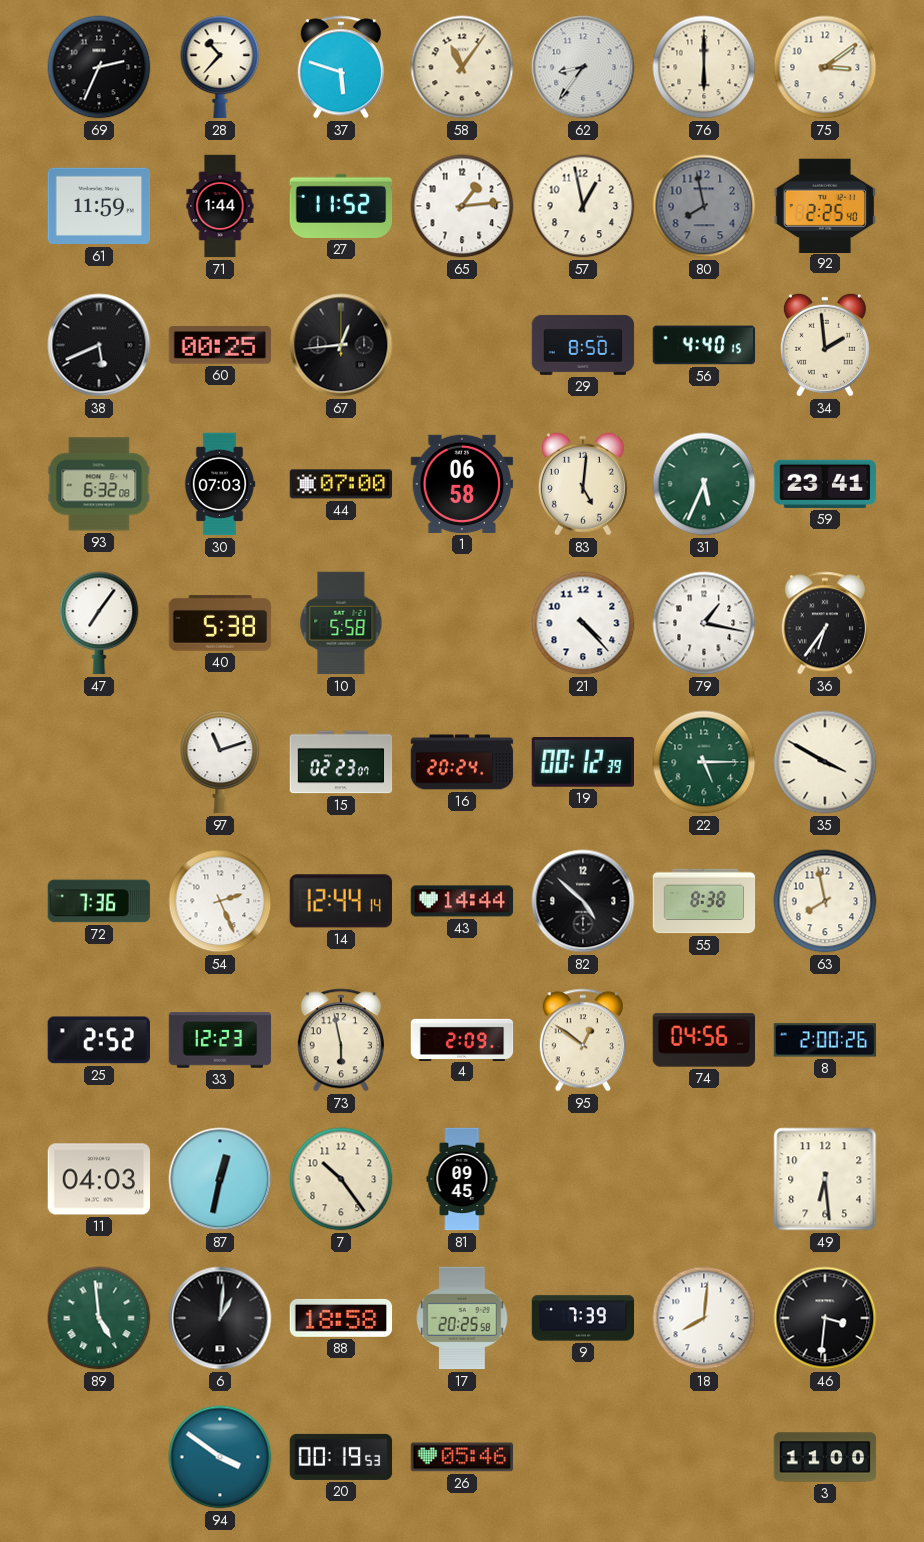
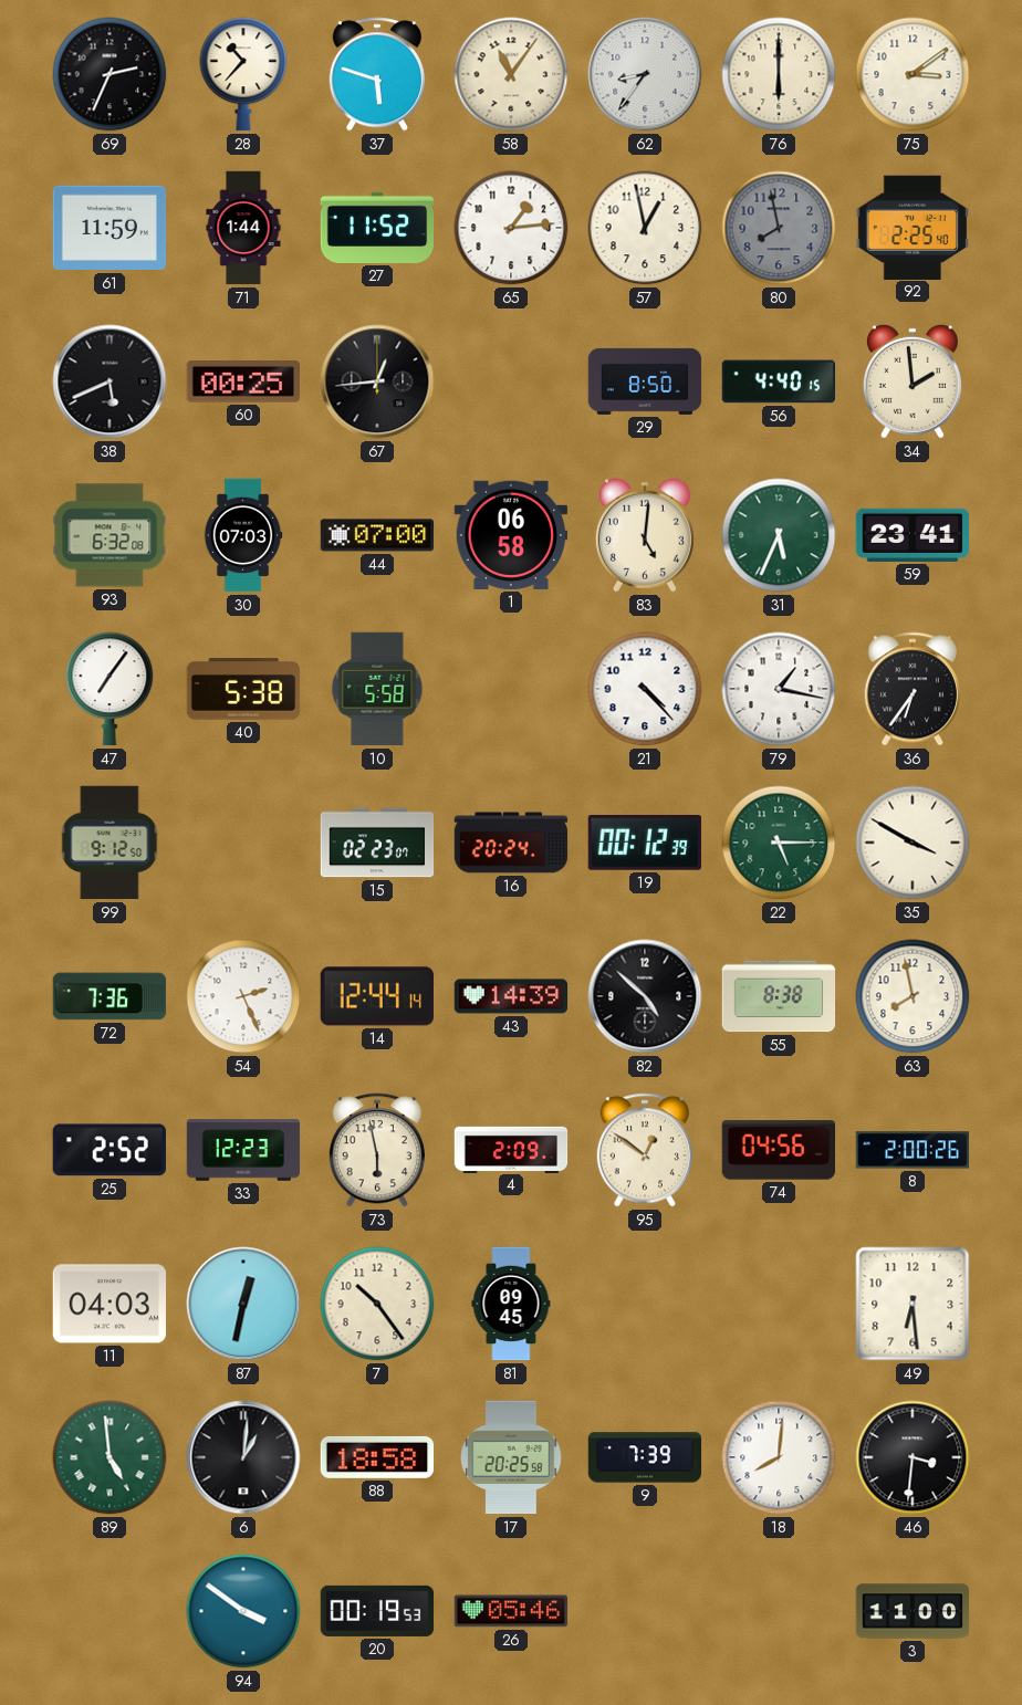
99: none -> 9:12
97: 11:12 -> none
43: 14:44 -> 14:39
